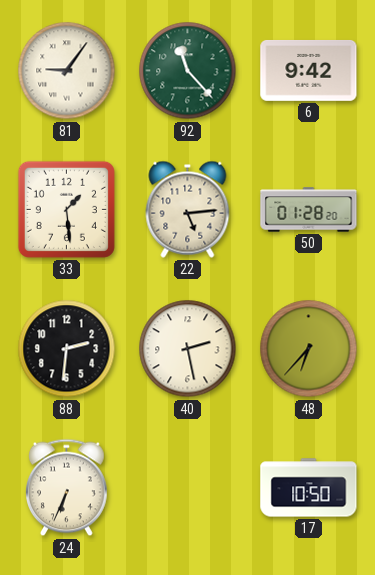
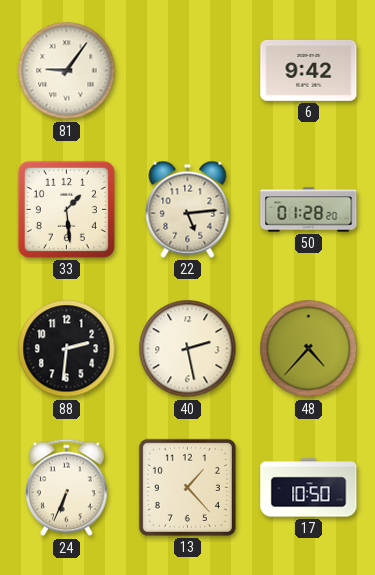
92: 11:23 -> none
48: 6:37 -> 4:37
13: none -> 1:23
